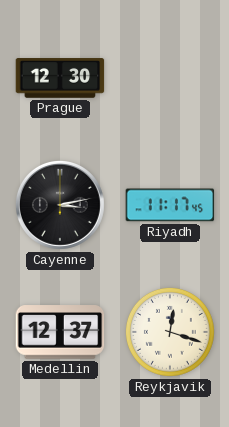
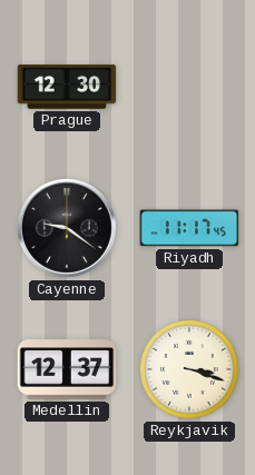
Cayenne: 3:13 -> 9:21
Reykjavik: 12:18 -> 3:18
